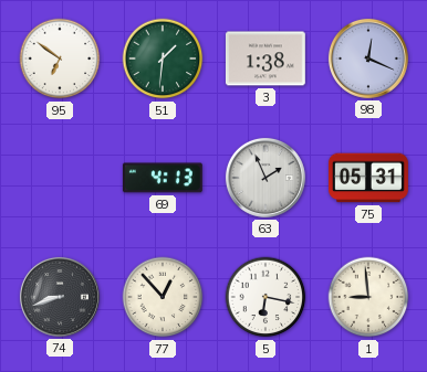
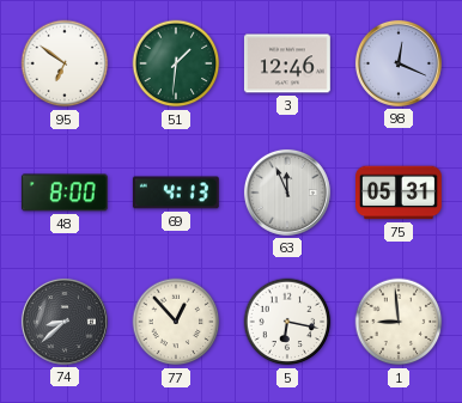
3: 1:38 -> 12:46
48: none -> 8:00
63: 1:56 -> 11:56
74: 8:42 -> 8:38
